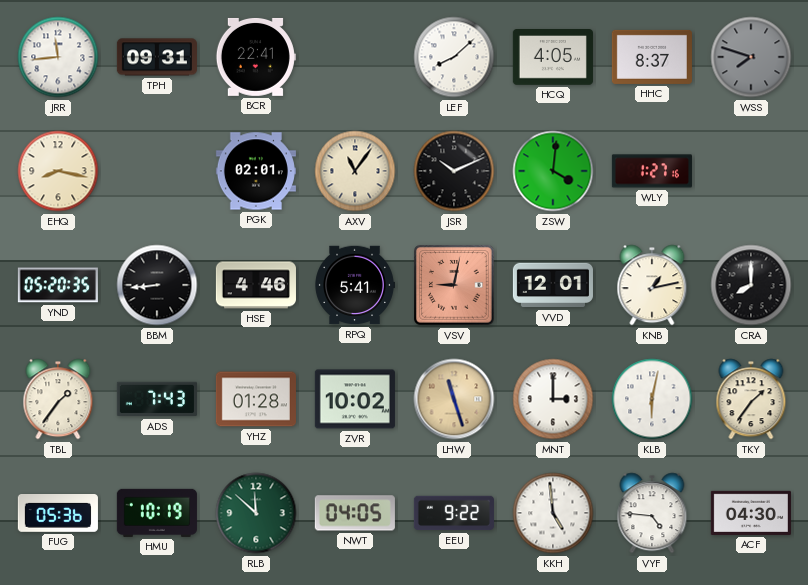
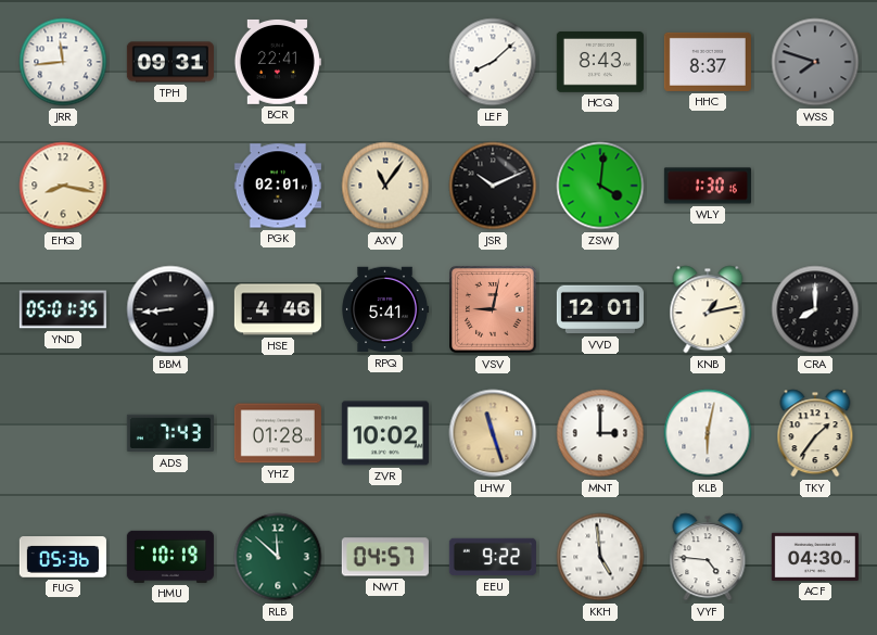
HCQ: 4:05 -> 8:43
WLY: 1:27 -> 1:30
YND: 05:20 -> 05:01
TBL: 1:36 -> none
NWT: 04:05 -> 04:57
